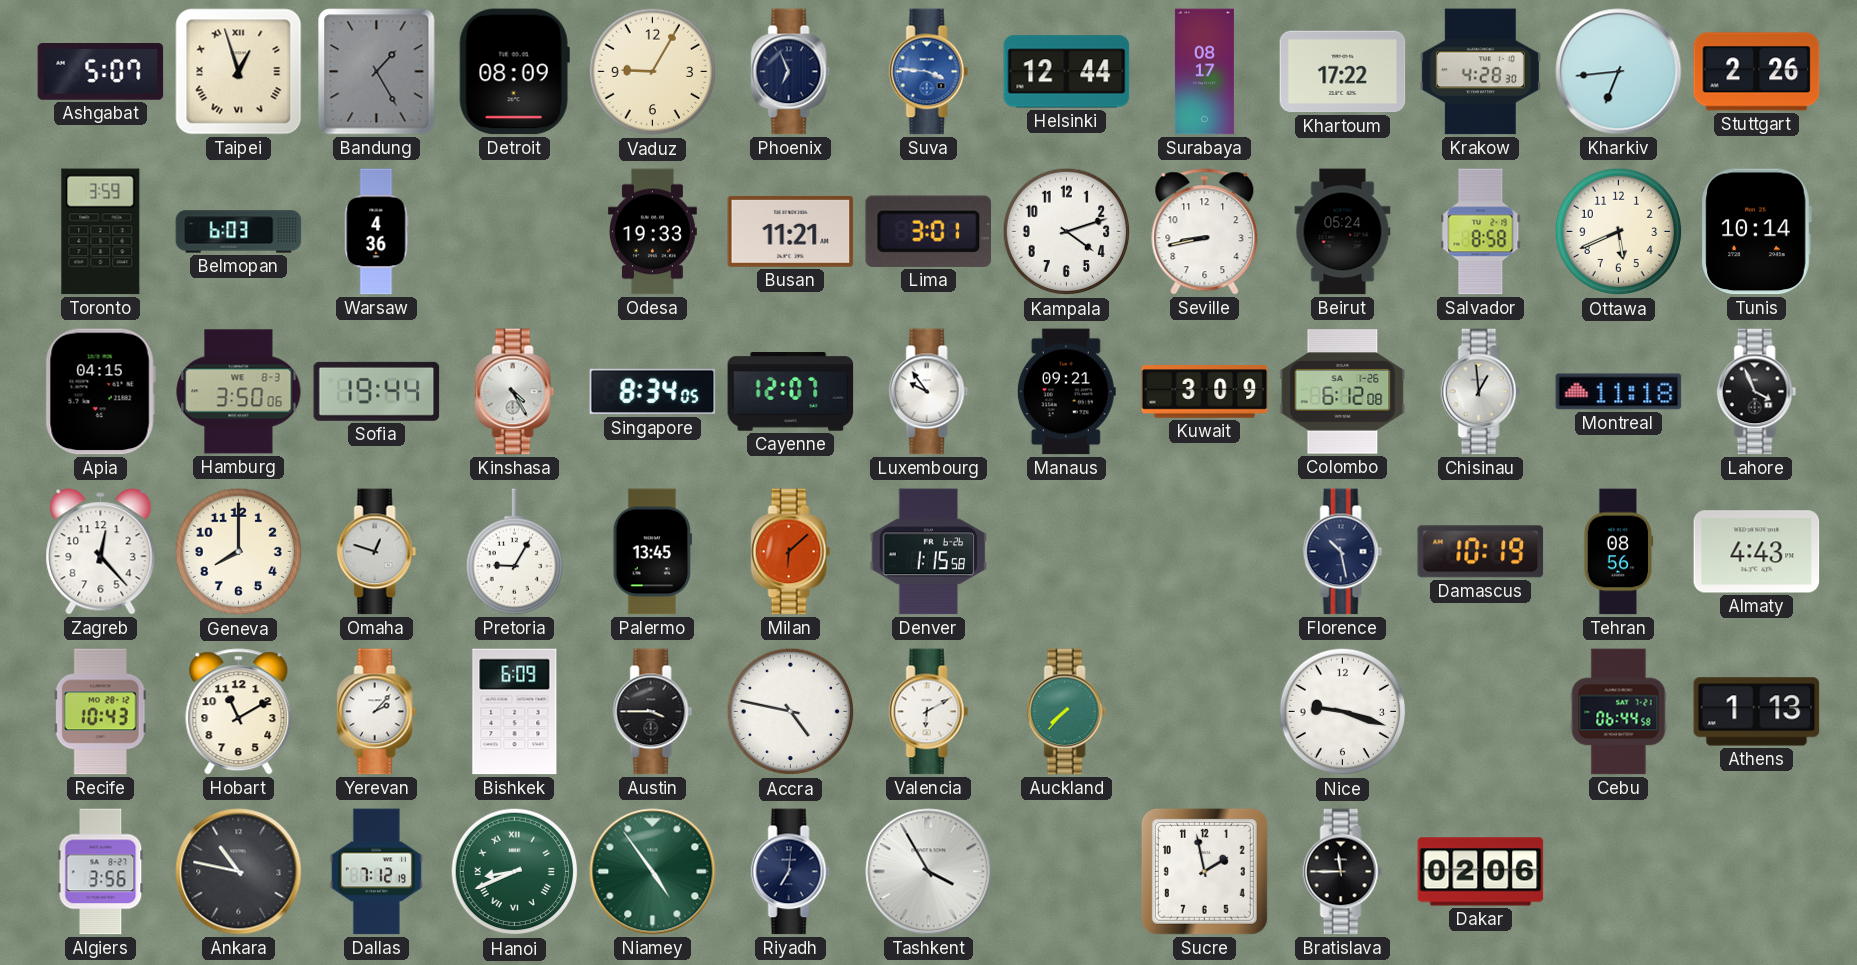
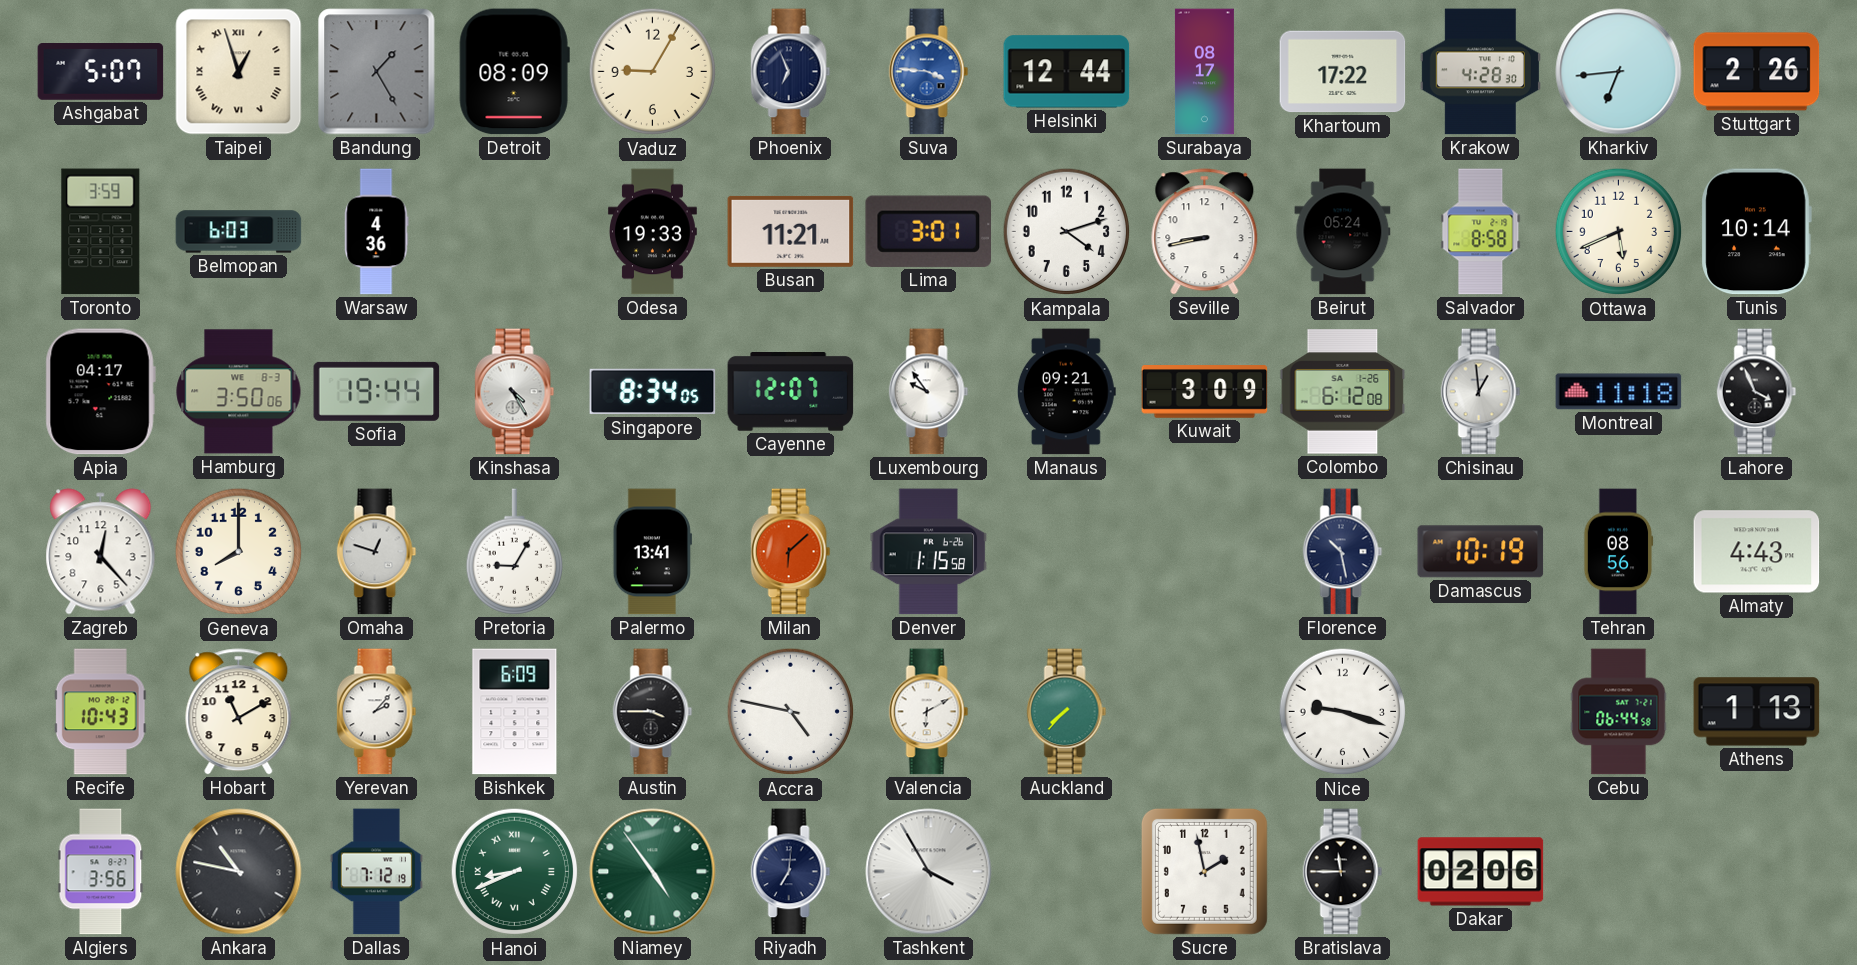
Apia: 04:15 -> 04:17
Palermo: 13:45 -> 13:41
